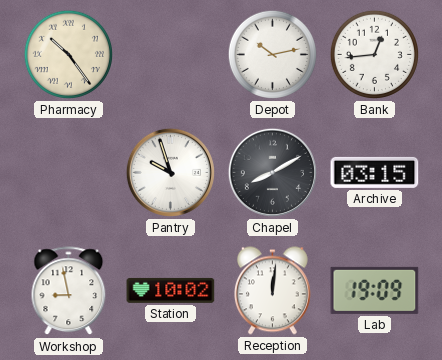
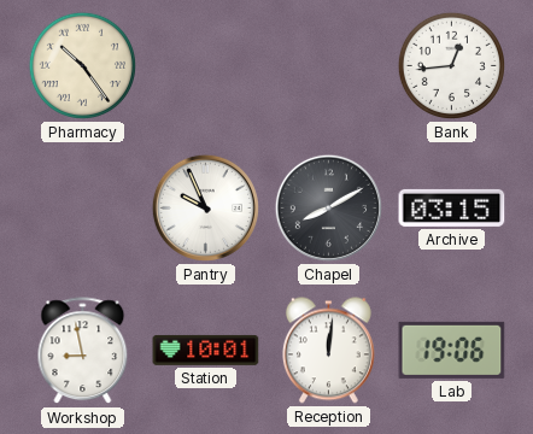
Depot: 10:13 -> none
Pantry: 9:57 -> 9:56
Station: 10:02 -> 10:01
Lab: 19:09 -> 19:06
